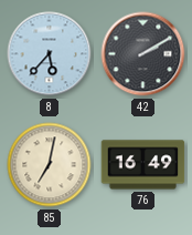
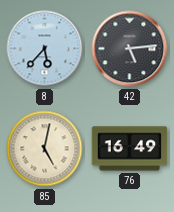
42: 2:10 -> 5:14
85: 7:02 -> 5:02
